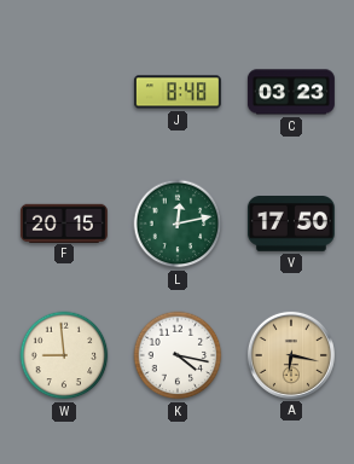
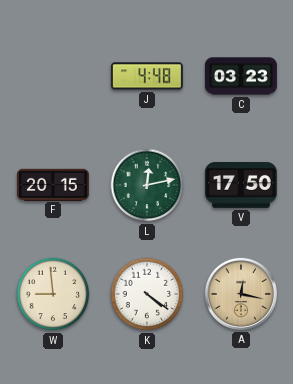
J: 8:48 -> 4:48
K: 4:17 -> 4:21
A: 6:17 -> 12:17
